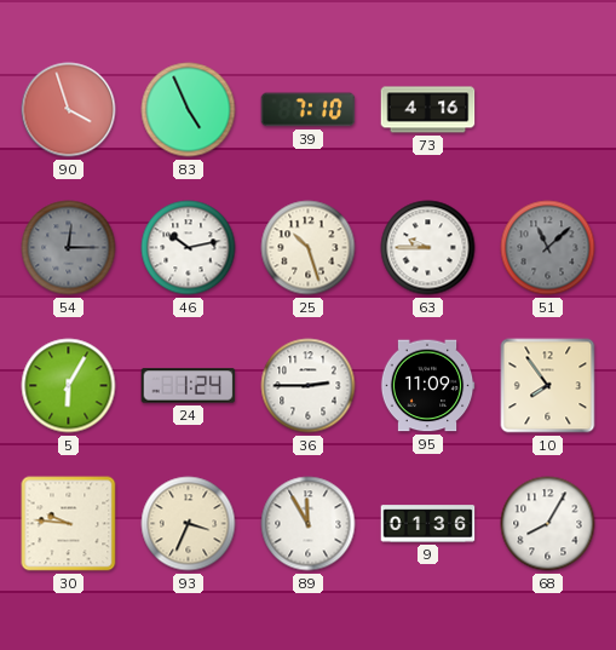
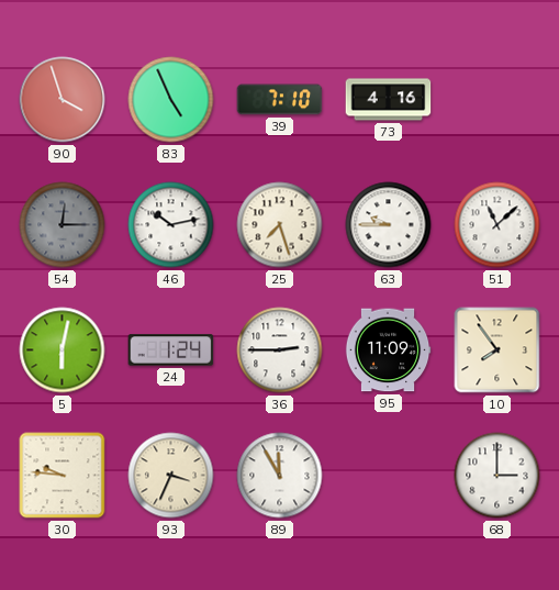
25: 10:27 -> 7:27
51 dial: grey -> white
5: 6:05 -> 6:02
9: 01:36 -> none
68: 8:05 -> 3:00
